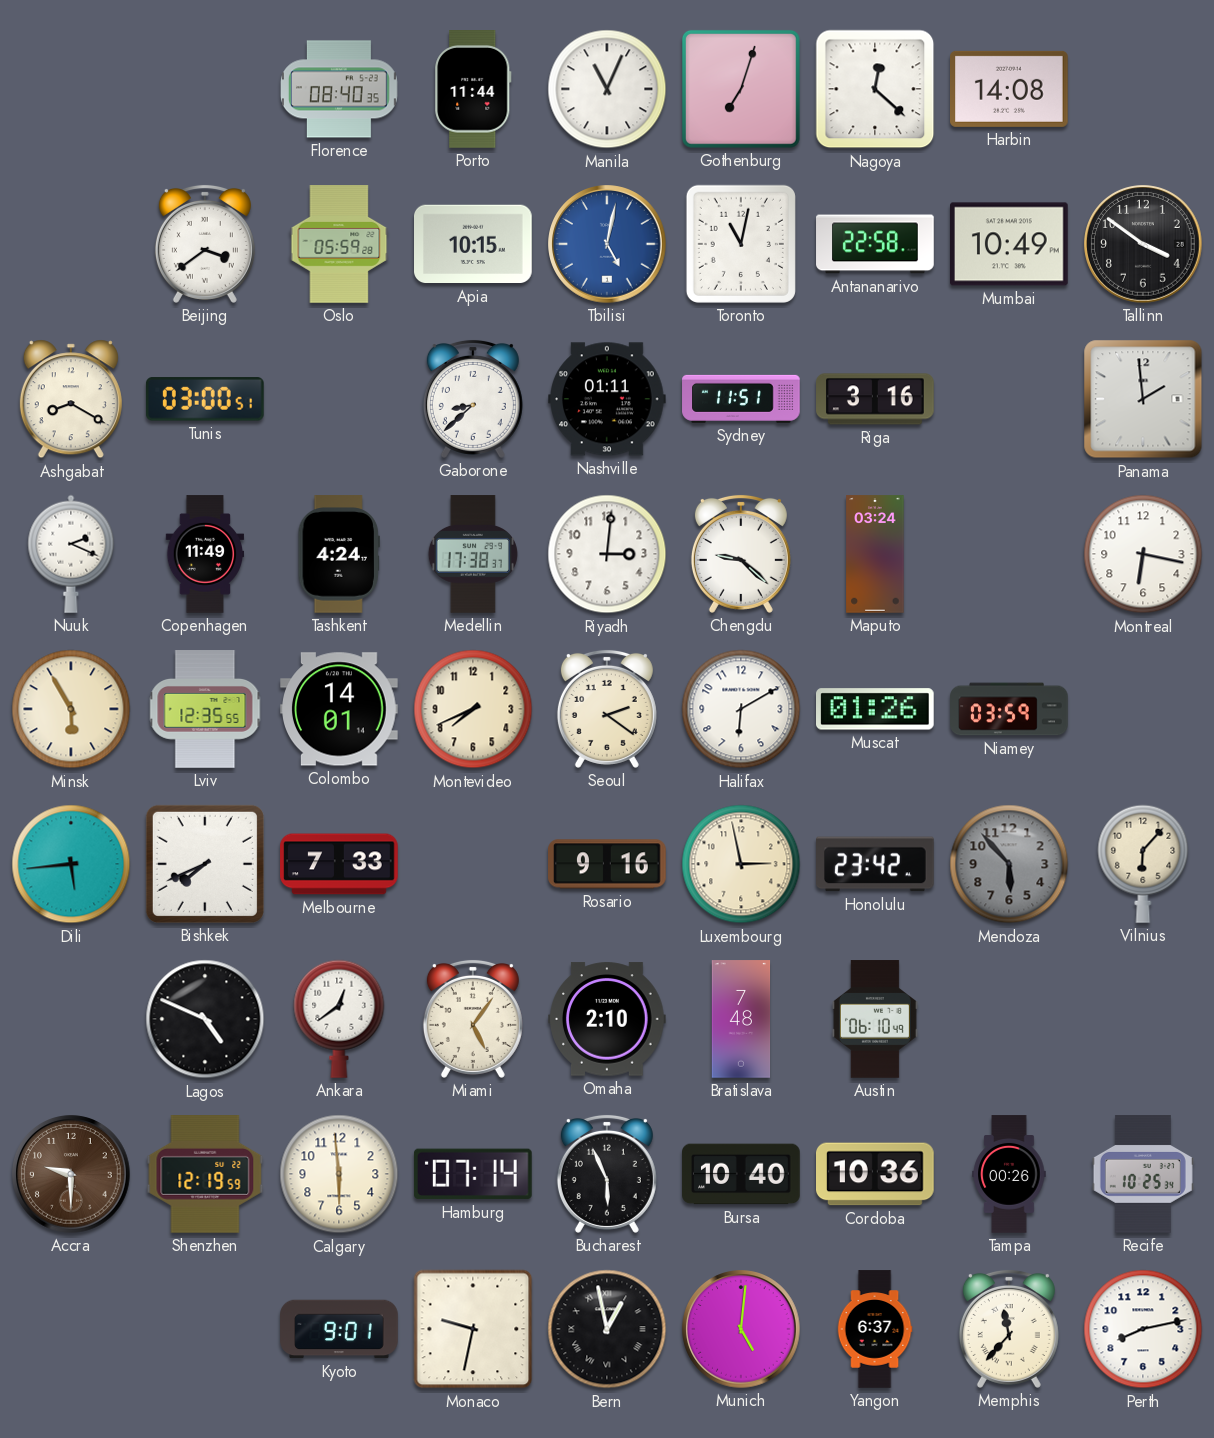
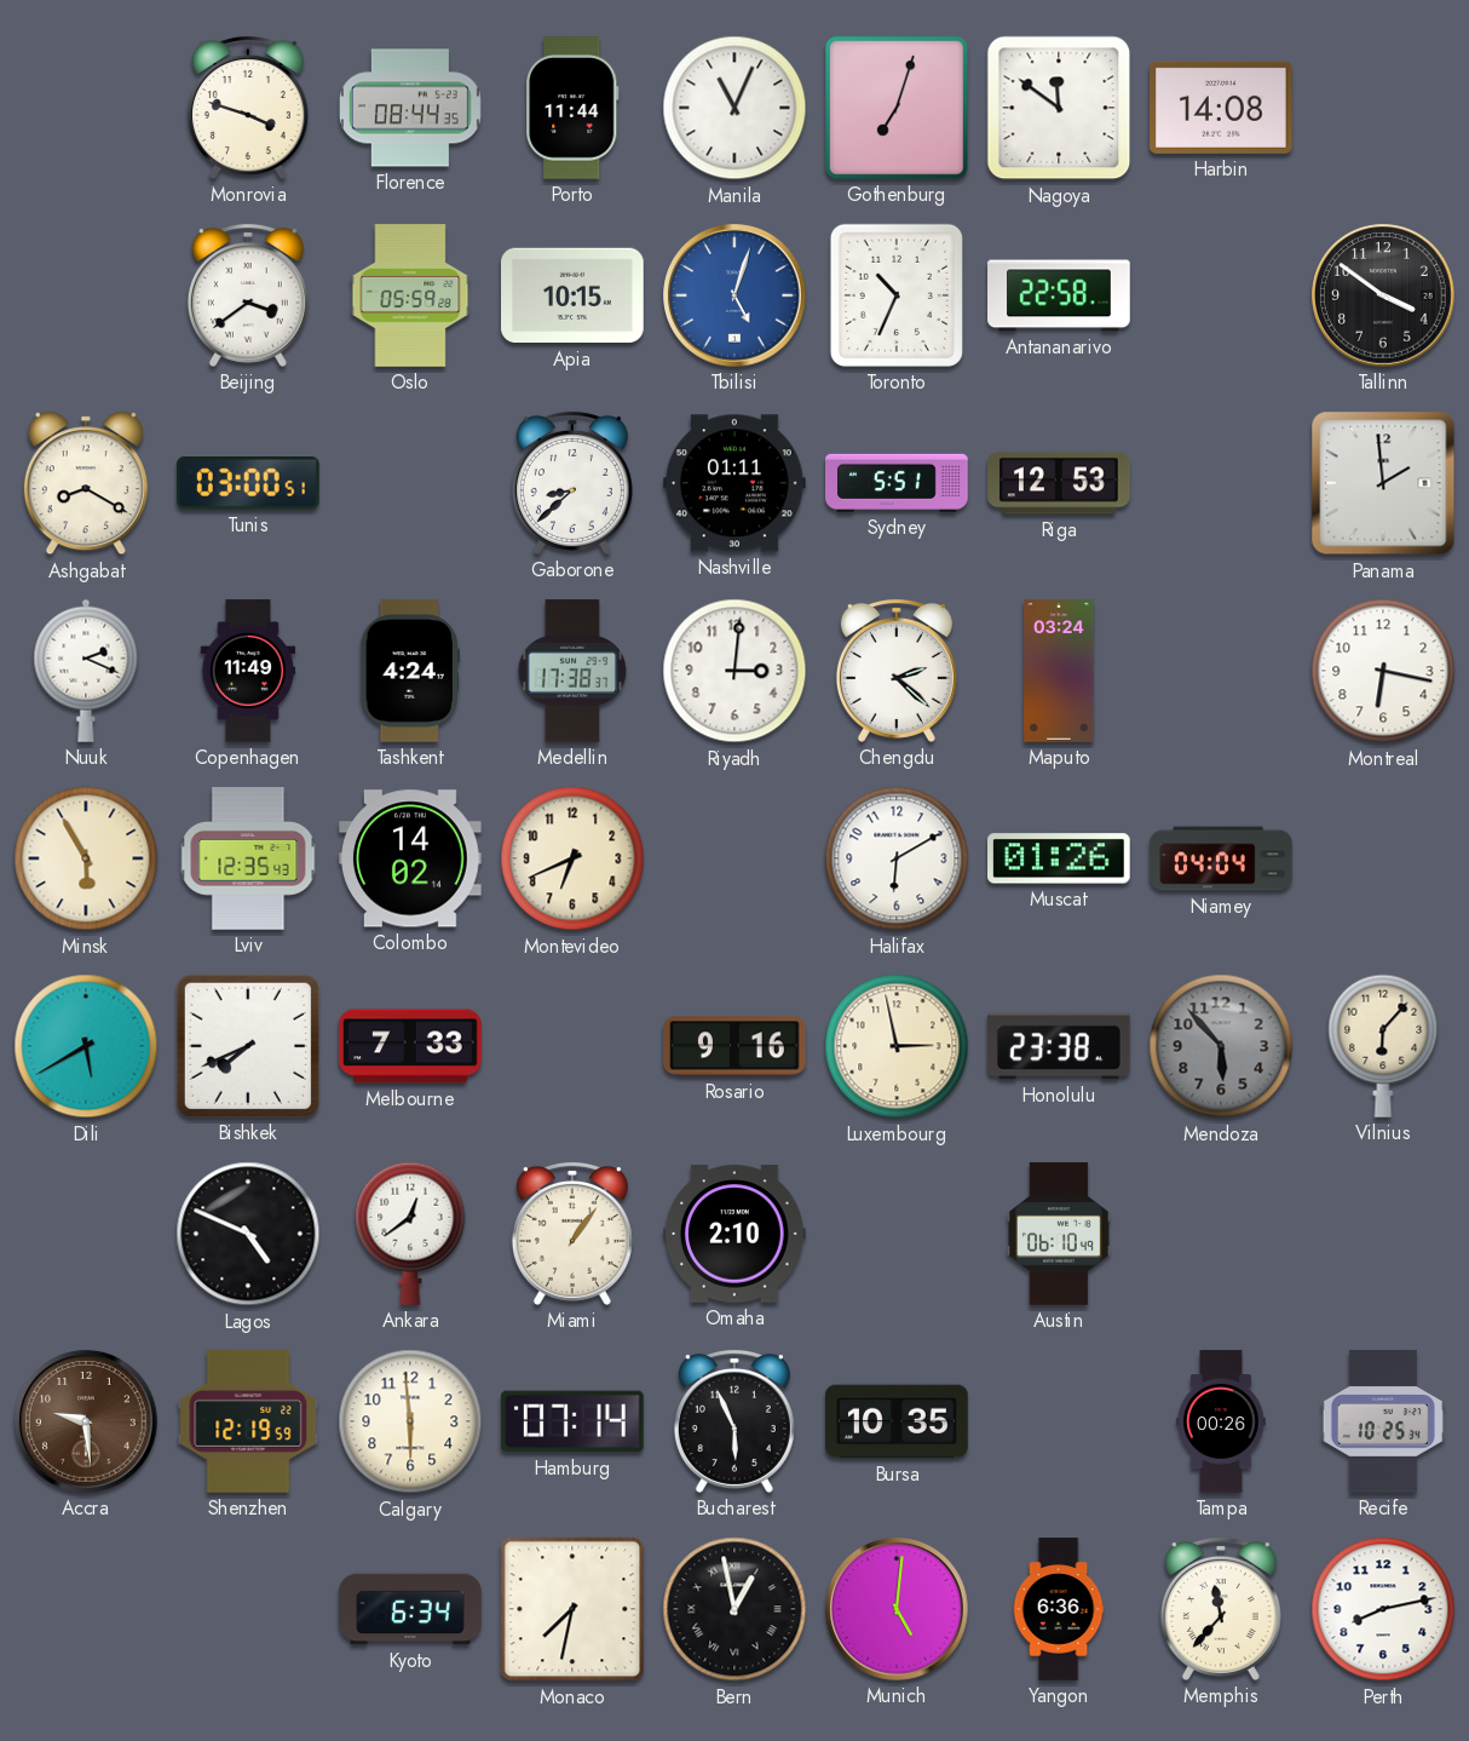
Monrovia: none -> 3:48
Florence: 08:40 -> 08:44
Nagoya: 12:22 -> 11:51
Tbilisi: 5:02 -> 5:03
Toronto: 11:02 -> 10:34
Mumbai: 10:49 -> none
Sydney: 11:51 -> 5:51
Riga: 3:16 -> 12:53
Chengdu: 9:22 -> 2:22
Lviv: 12:35:55 -> 12:35:43
Colombo: 14:01 -> 14:02
Montevideo: 7:41 -> 6:41
Seoul: 2:21 -> none
Niamey: 03:59 -> 04:04
Dili: 5:44 -> 5:40
Honolulu: 23:42 -> 23:38
Miami: 5:06 -> 1:06
Bratislava: 7:48 -> none
Accra: 9:30 -> 9:29
Bursa: 10:40 -> 10:35
Cordoba: 10:36 -> none
Kyoto: 9:01 -> 6:34
Monaco: 9:32 -> 7:32
Yangon: 6:37 -> 6:36
